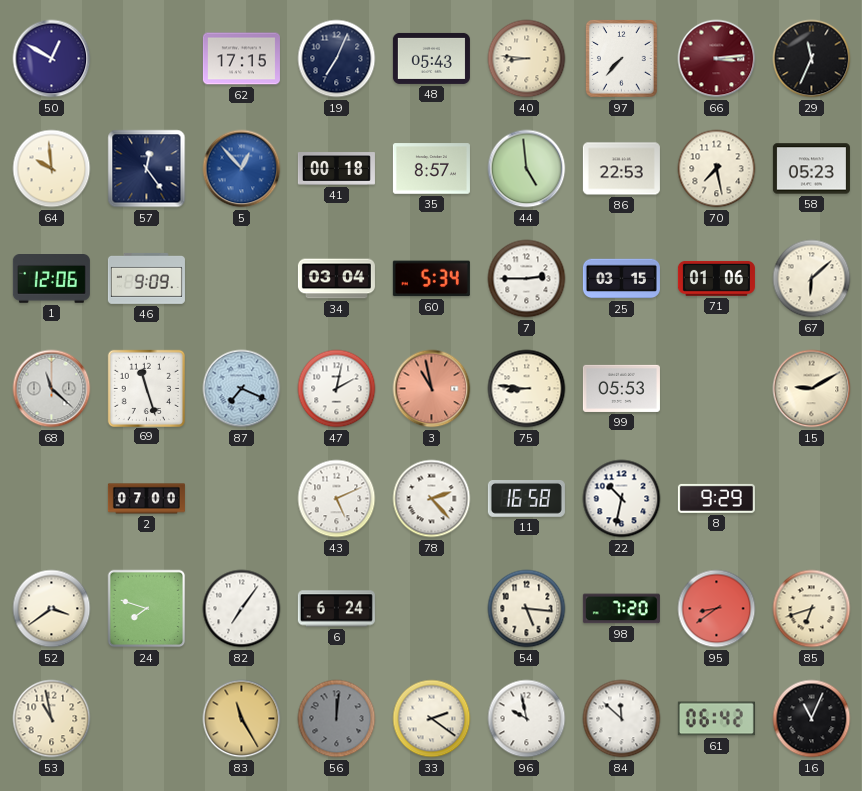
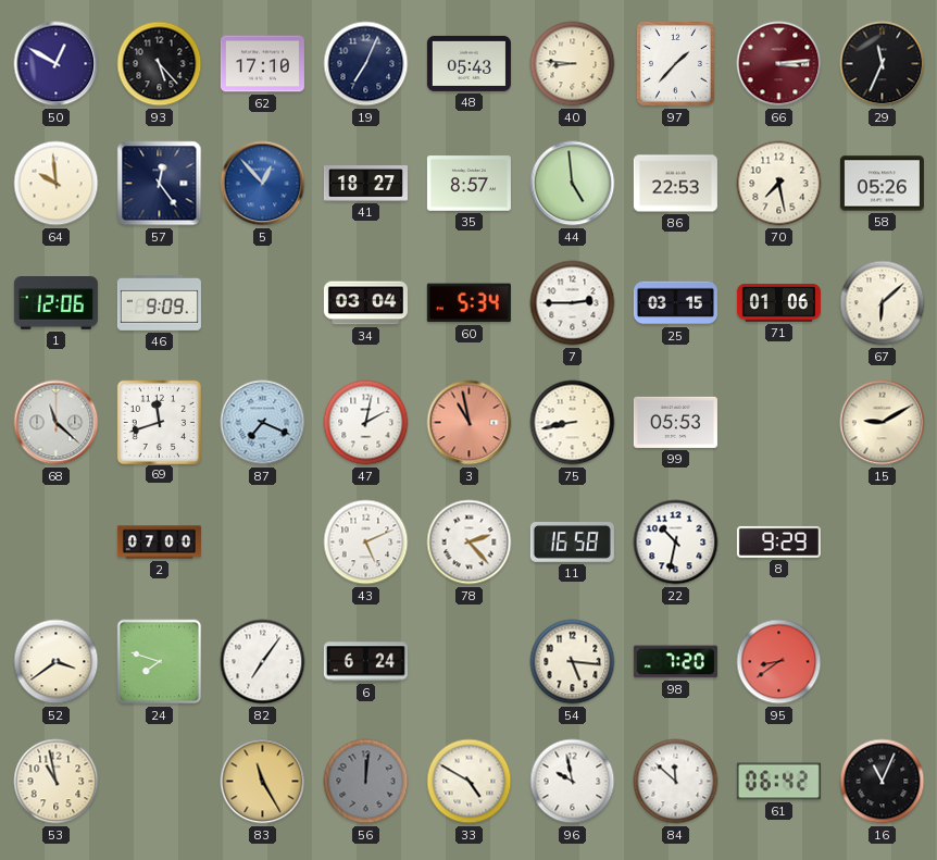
93: none -> 5:23
62: 17:15 -> 17:10
97: 7:37 -> 1:37
41: 00:18 -> 18:27
58: 05:23 -> 05:26
69: 11:27 -> 11:42
75: 8:46 -> 8:43
85: 6:42 -> none
33: 2:21 -> 4:50
